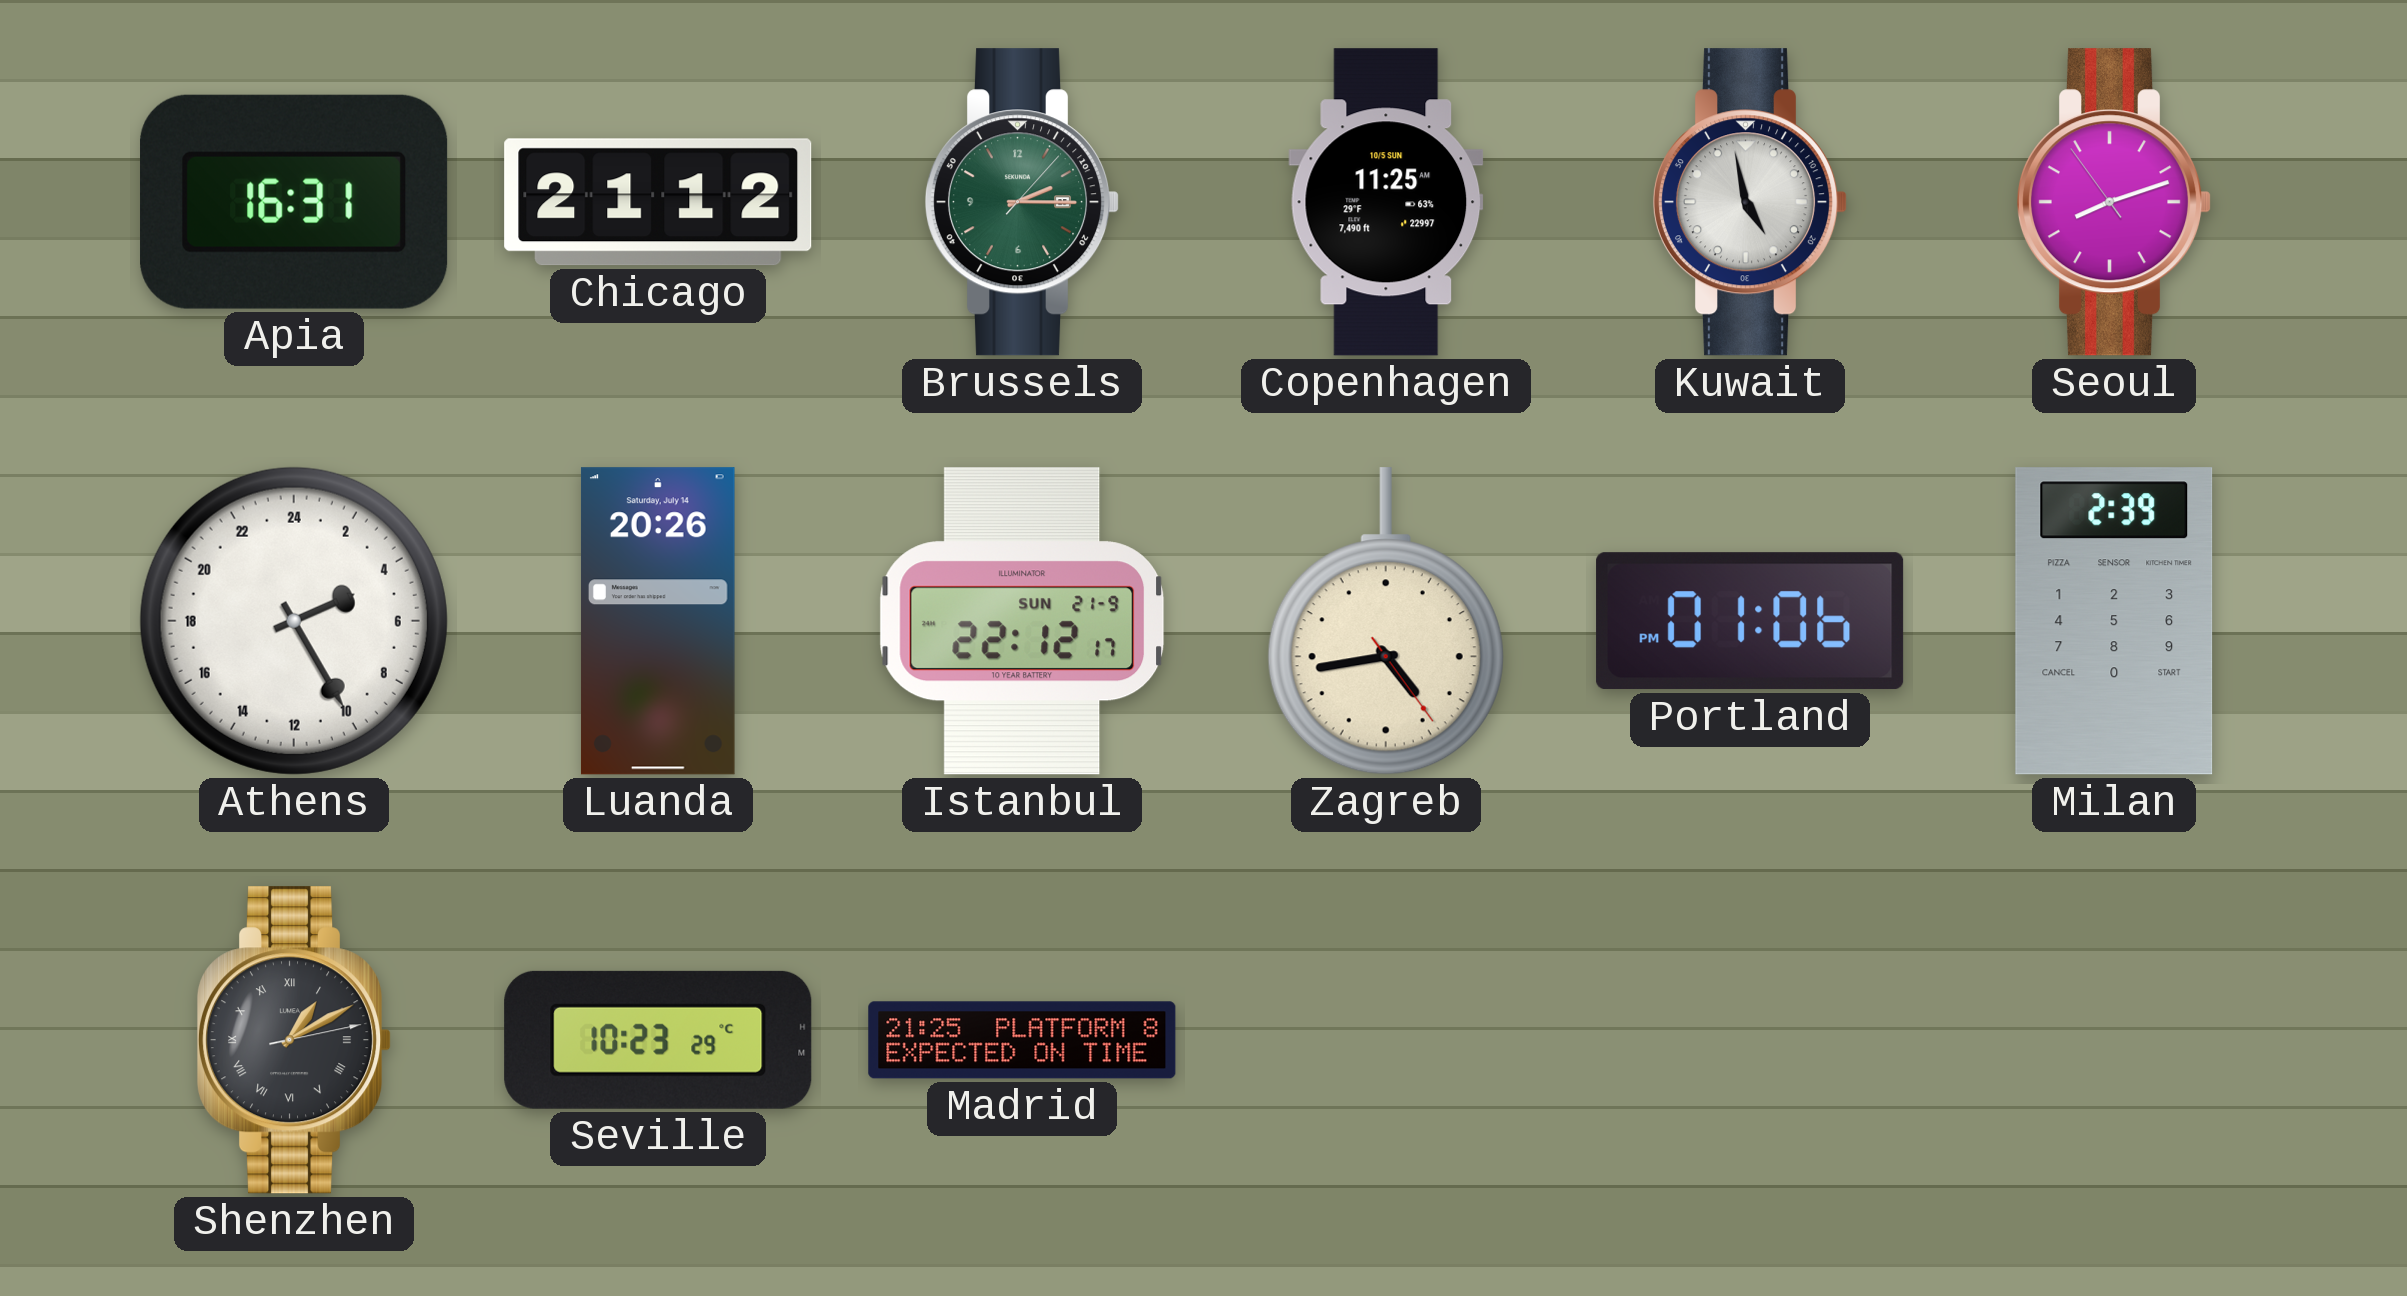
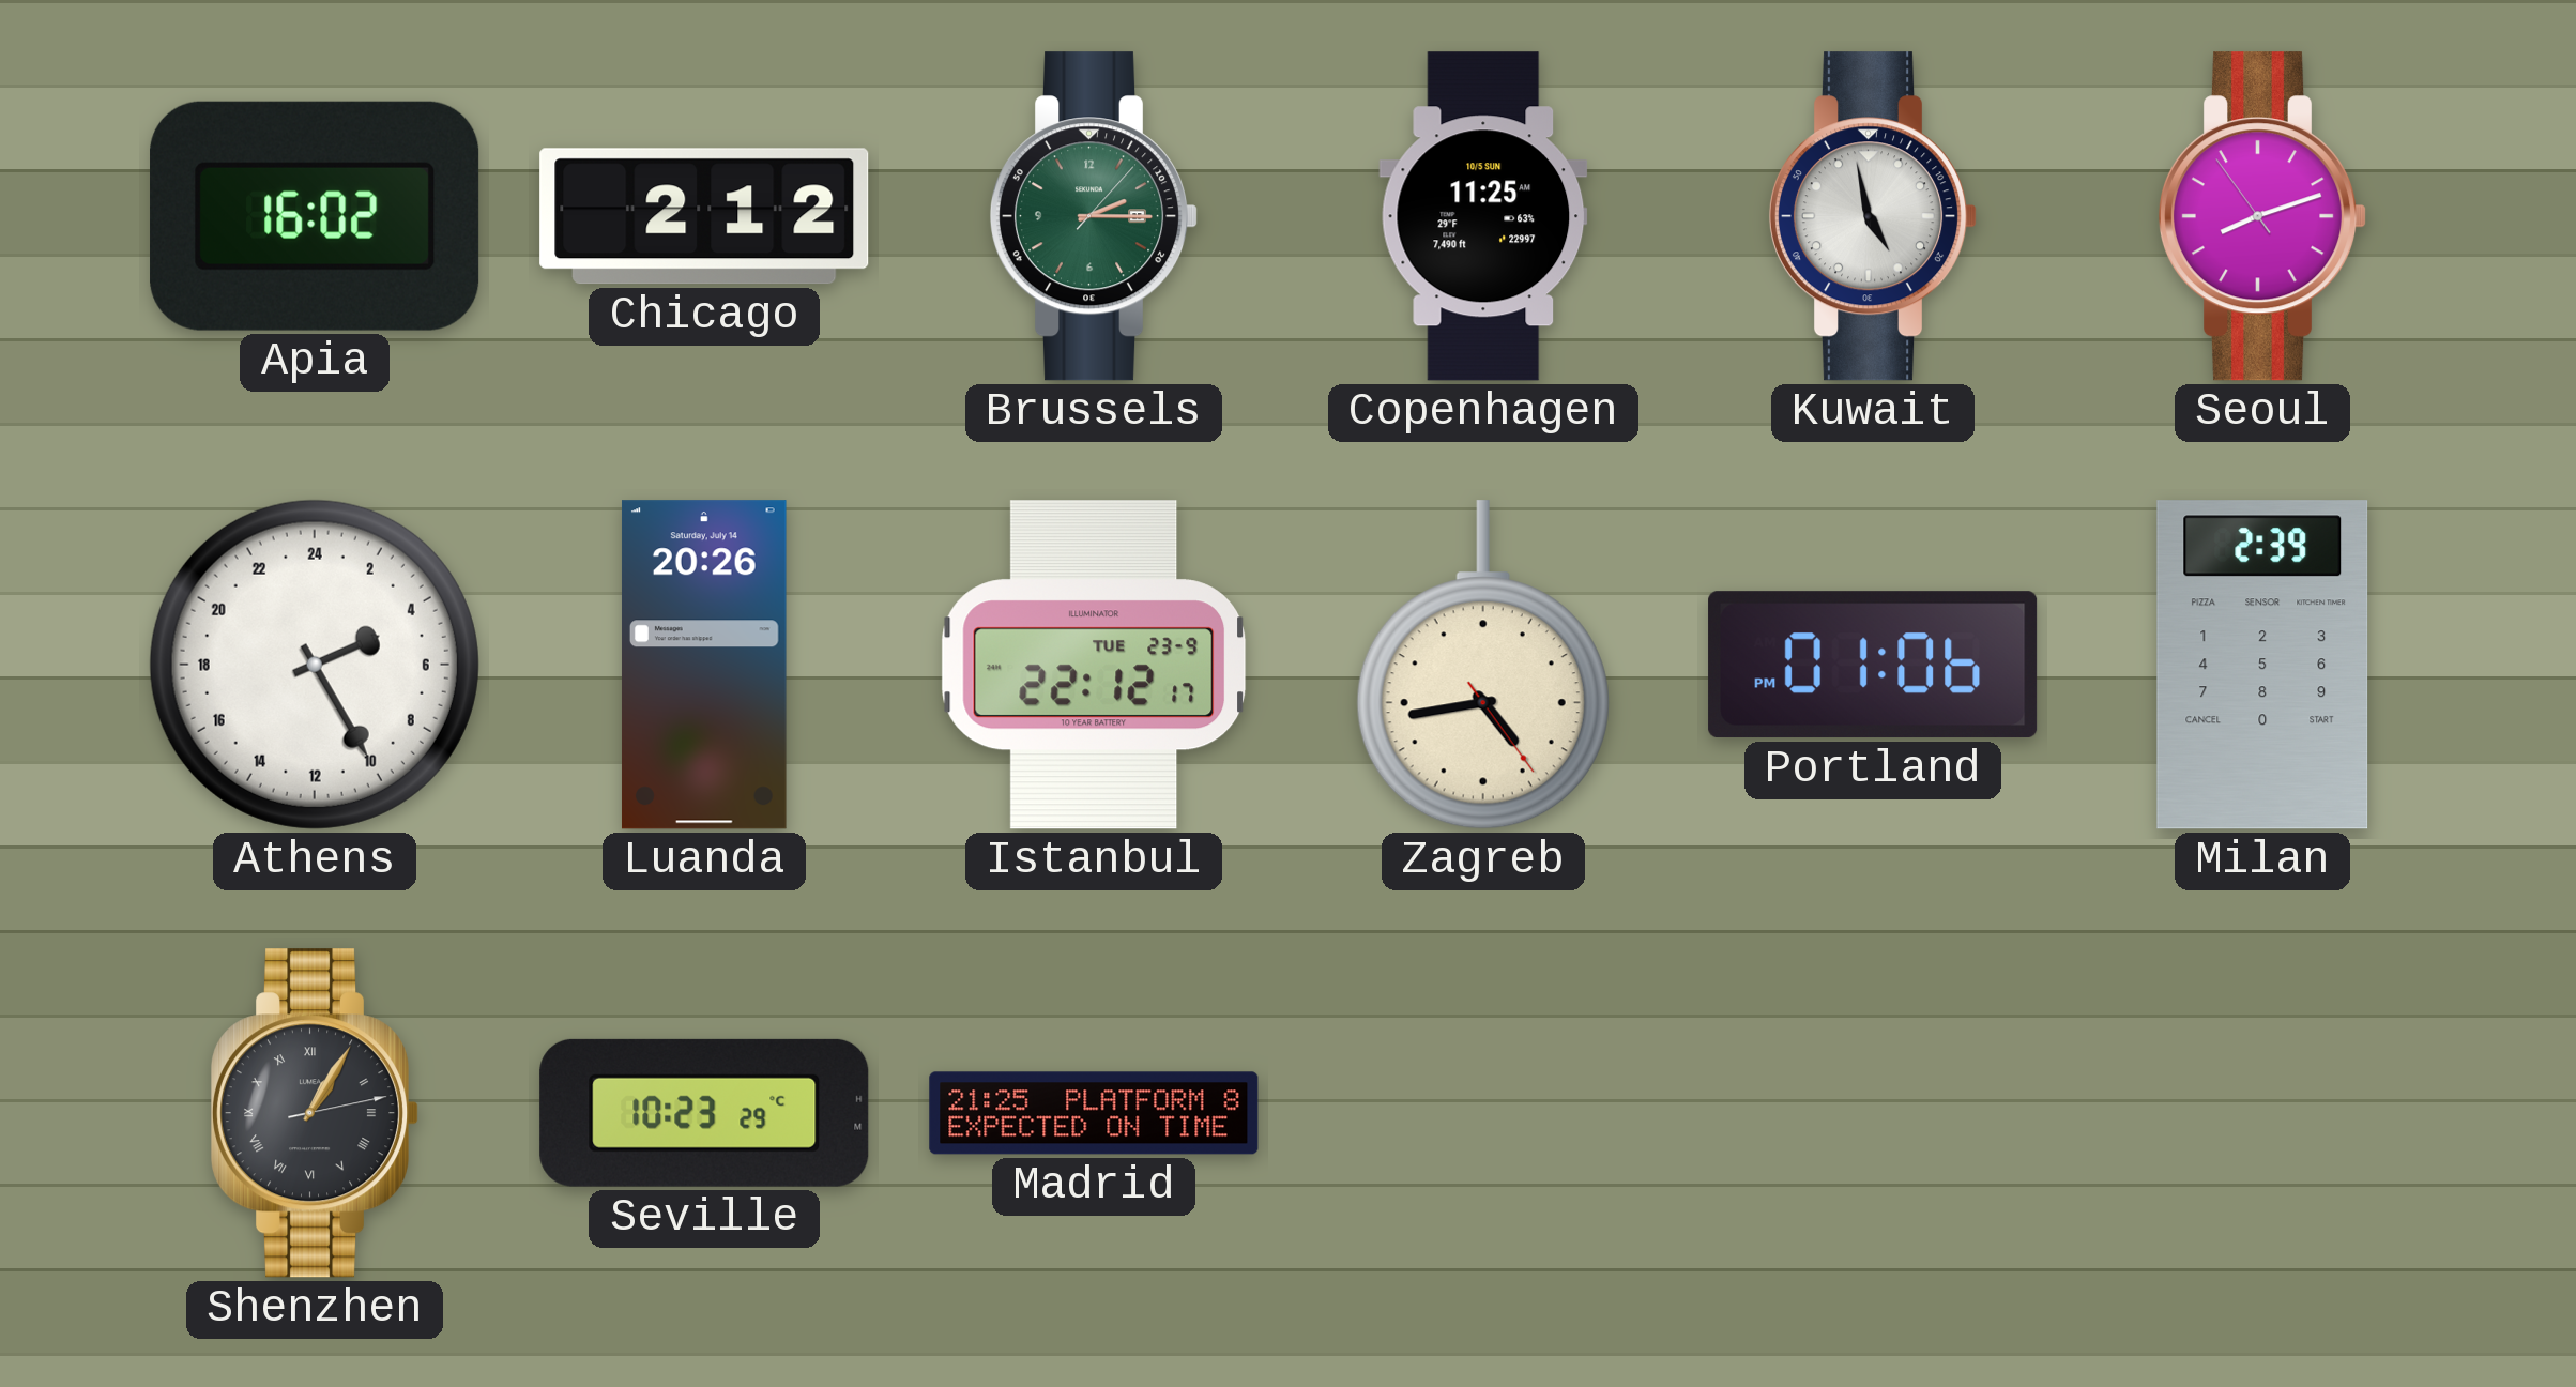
Apia: 16:31 -> 16:02
Chicago: 21:12 -> 2:12
Istanbul date: SUN 21-9 -> TUE 23-9
Shenzhen: 1:10 -> 1:05
